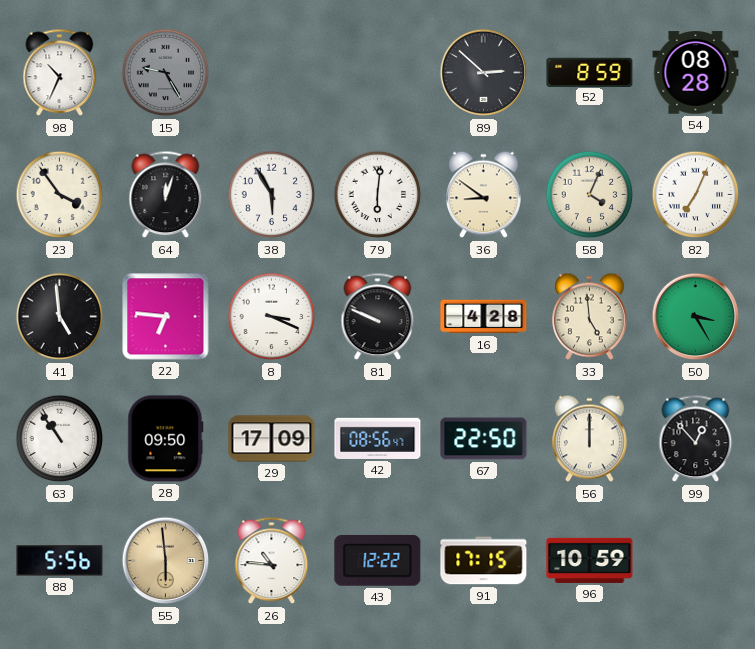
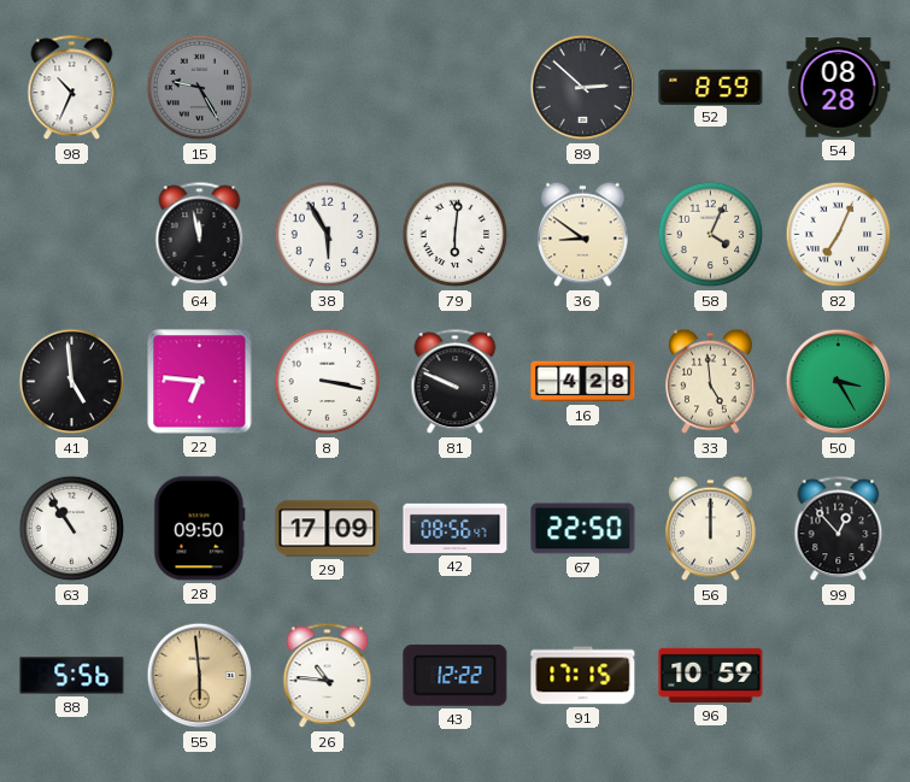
23: 3:54 -> none
64: 12:03 -> 11:58
8: 3:19 -> 3:17
